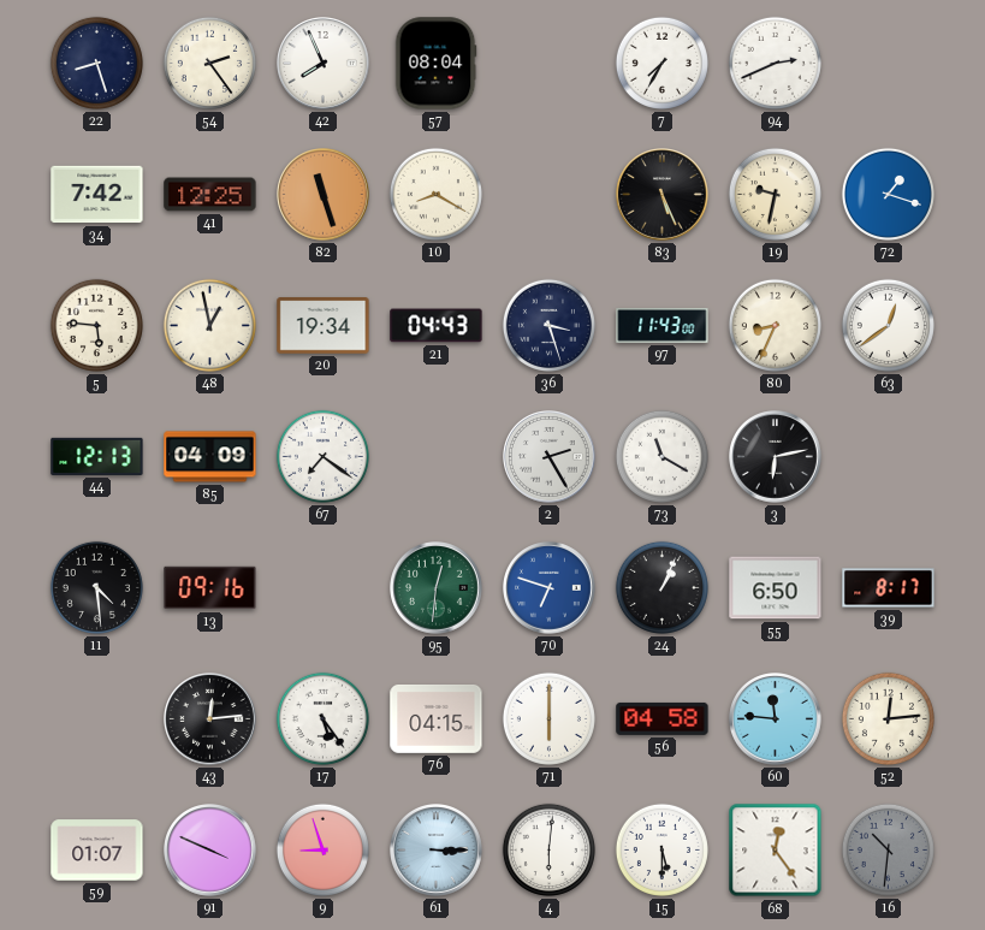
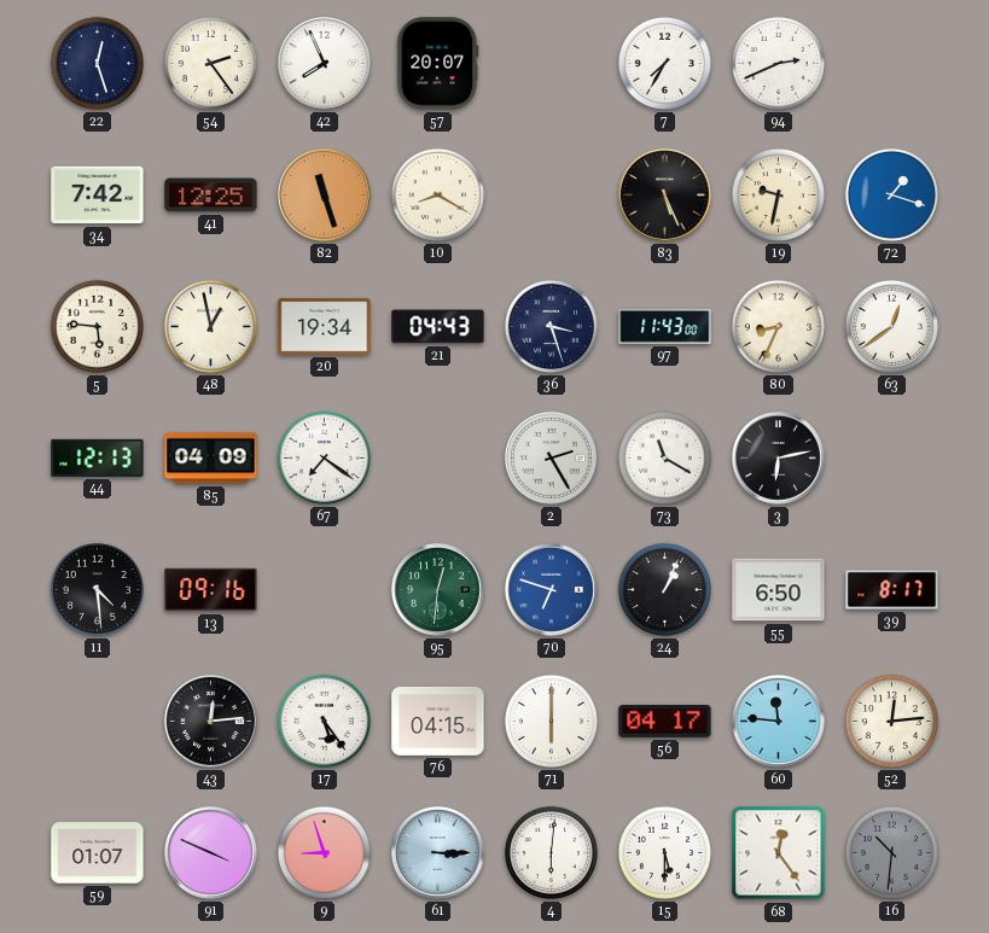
22: 8:27 -> 12:27
57: 08:04 -> 20:07
56: 04:58 -> 04:17
